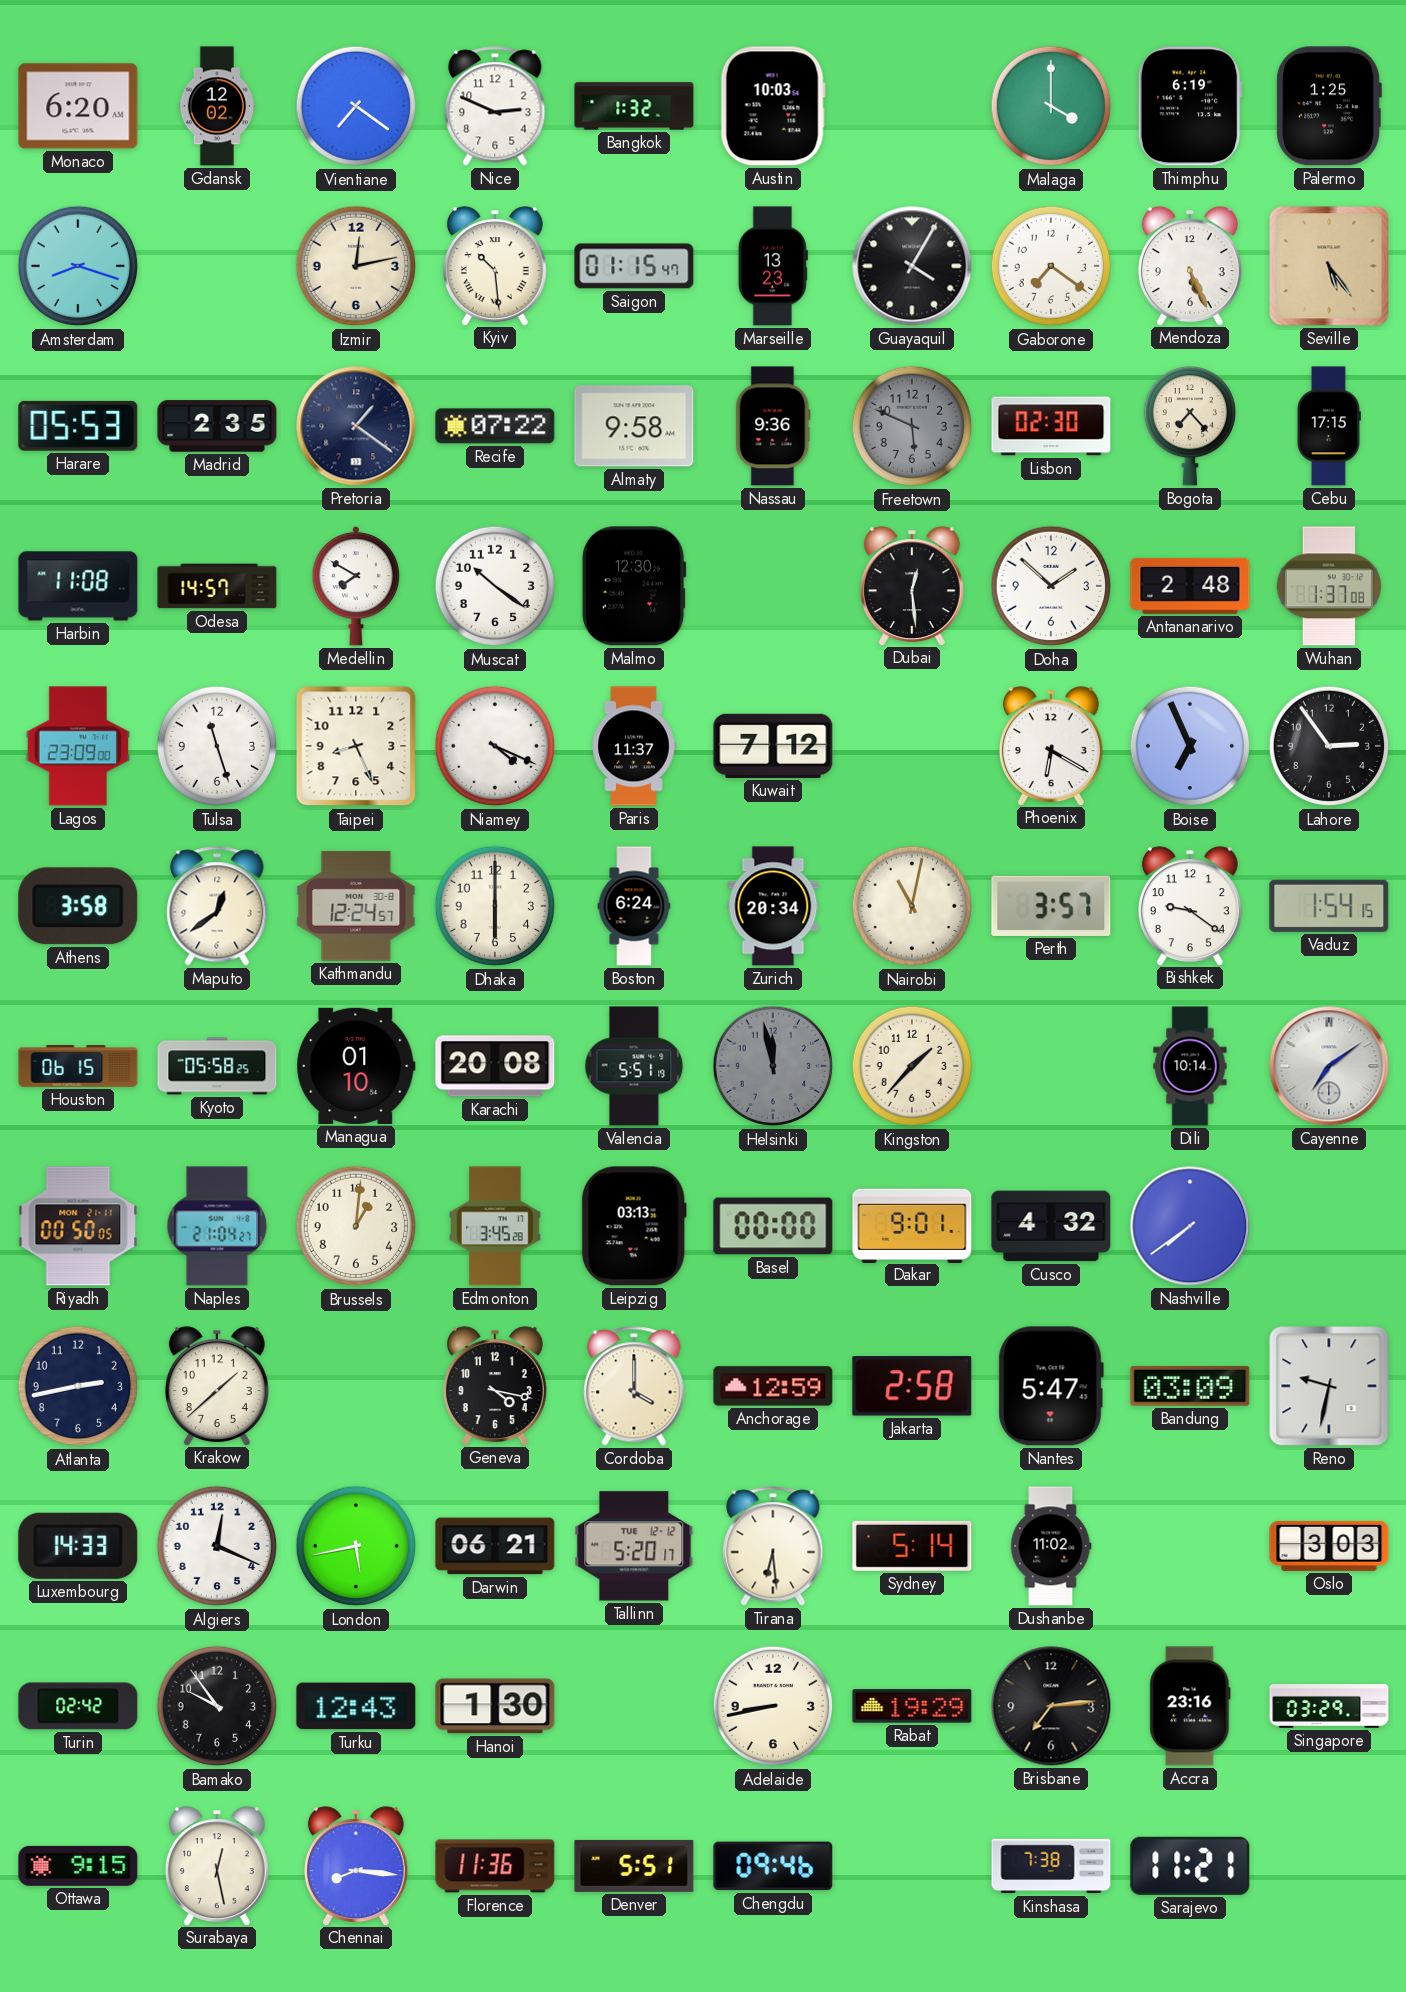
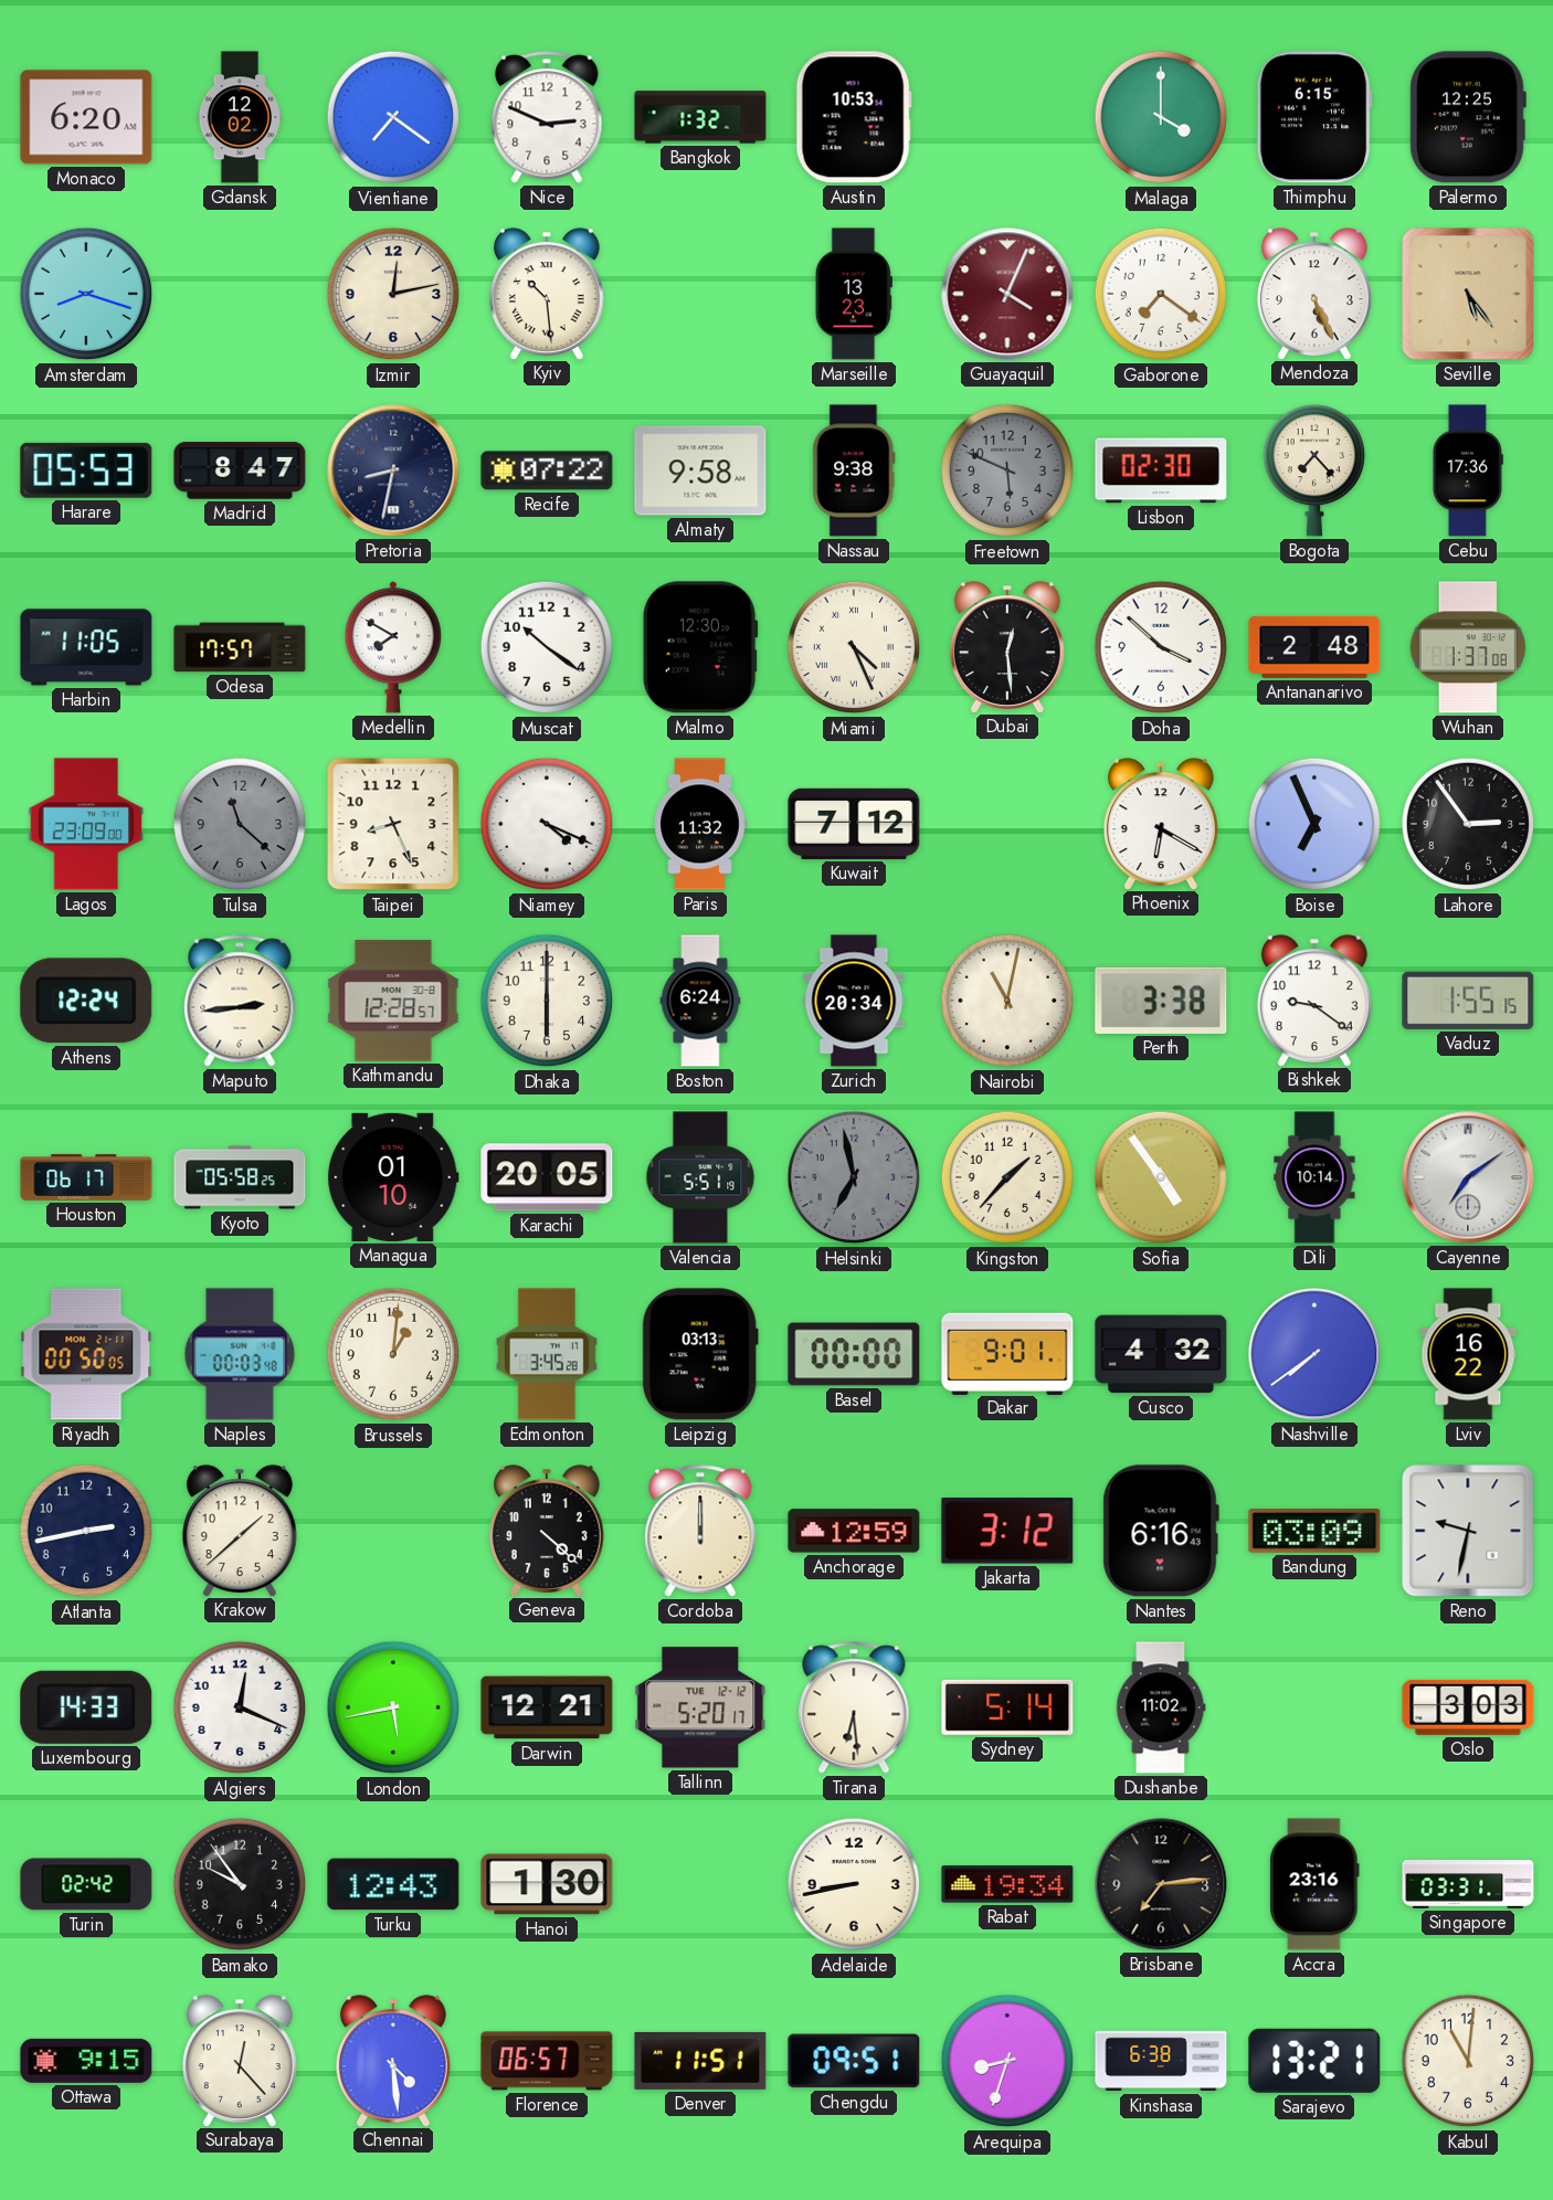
Austin: 10:03 -> 10:53
Thimphu: 6:19 -> 6:15
Palermo: 1:25 -> 12:25
Saigon: 01:15 -> none
Guayaquil: 4:05 -> 4:04
Guayaquil dial: black -> burgundy
Madrid: 2:35 -> 8:47
Pretoria: 1:21 -> 8:32
Nassau: 9:36 -> 9:38
Cebu: 17:15 -> 17:36
Harbin: 11:08 -> 11:05
Odesa: 14:57 -> 17:57
Miami: none -> 4:26
Doha: 1:52 -> 3:52
Tulsa: 11:27 -> 11:22
Tulsa dial: white -> grey
Paris: 11:37 -> 11:32
Athens: 3:58 -> 12:24
Maputo: 12:39 -> 2:44
Kathmandu: 12:24 -> 12:28
Perth: 3:57 -> 3:38
Vaduz: 1:54 -> 1:55
Houston: 06:15 -> 06:17
Karachi: 20:08 -> 20:05
Helsinki: 11:58 -> 6:58
Sofia: none -> 4:54
Naples: 21:04 -> 00:03
Lviv: none -> 16:22
Geneva: 4:17 -> 4:22
Cordoba: 4:00 -> 12:00
Jakarta: 2:58 -> 3:12
Nantes: 5:47 -> 6:16
Darwin: 06:21 -> 12:21
Rabat: 19:29 -> 19:34
Singapore: 03:29 -> 03:31
Surabaya: 12:28 -> 12:23
Chennai: 8:16 -> 4:29
Florence: 11:36 -> 06:57
Denver: 5:51 -> 11:51
Chengdu: 09:46 -> 09:51
Arequipa: none -> 8:33
Kinshasa: 7:38 -> 6:38
Sarajevo: 11:21 -> 13:21
Kabul: none -> 11:01
